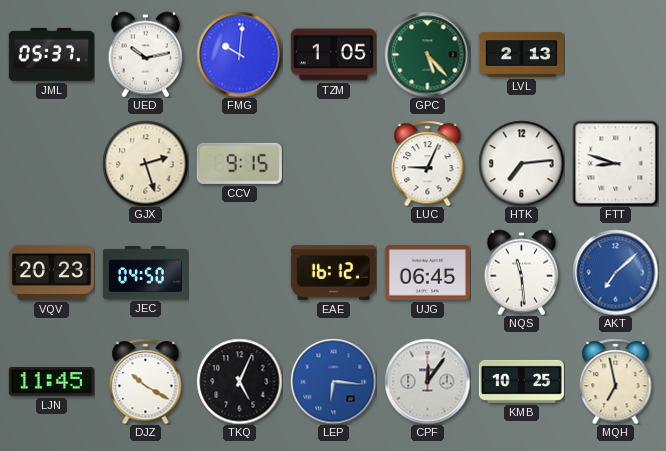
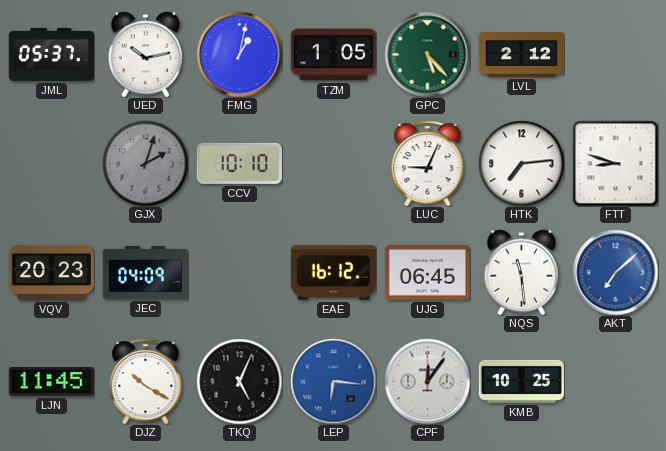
FMG: 10:01 -> 1:02
LVL: 2:13 -> 2:12
GJX: 2:27 -> 2:03
GJX dial: cream -> grey
CCV: 9:15 -> 10:10
JEC: 04:50 -> 04:09
MQH: 6:58 -> none
